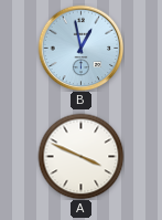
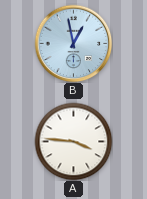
A: 3:49 -> 3:46
